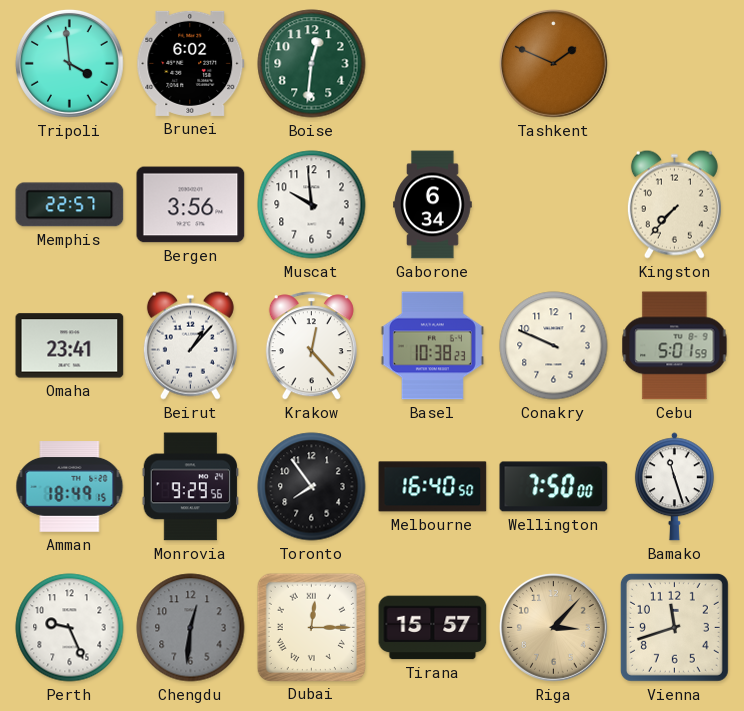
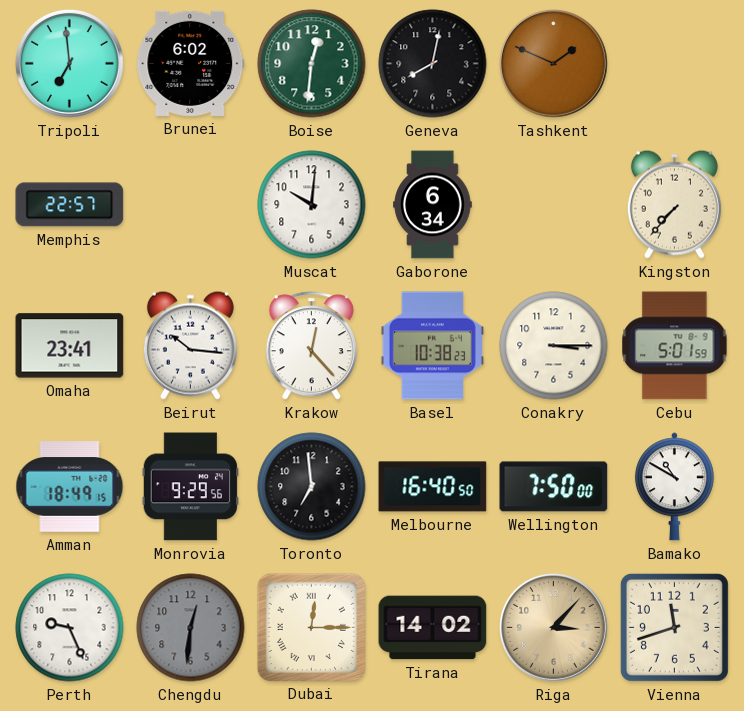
Tripoli: 3:59 -> 6:59
Geneva: none -> 8:02
Bergen: 3:56 -> none
Muscat: 9:59 -> 10:01
Beirut: 1:07 -> 10:16
Conakry: 9:49 -> 3:15
Toronto: 7:54 -> 6:59
Bamako: 11:27 -> 10:50
Tirana: 15:57 -> 14:02
